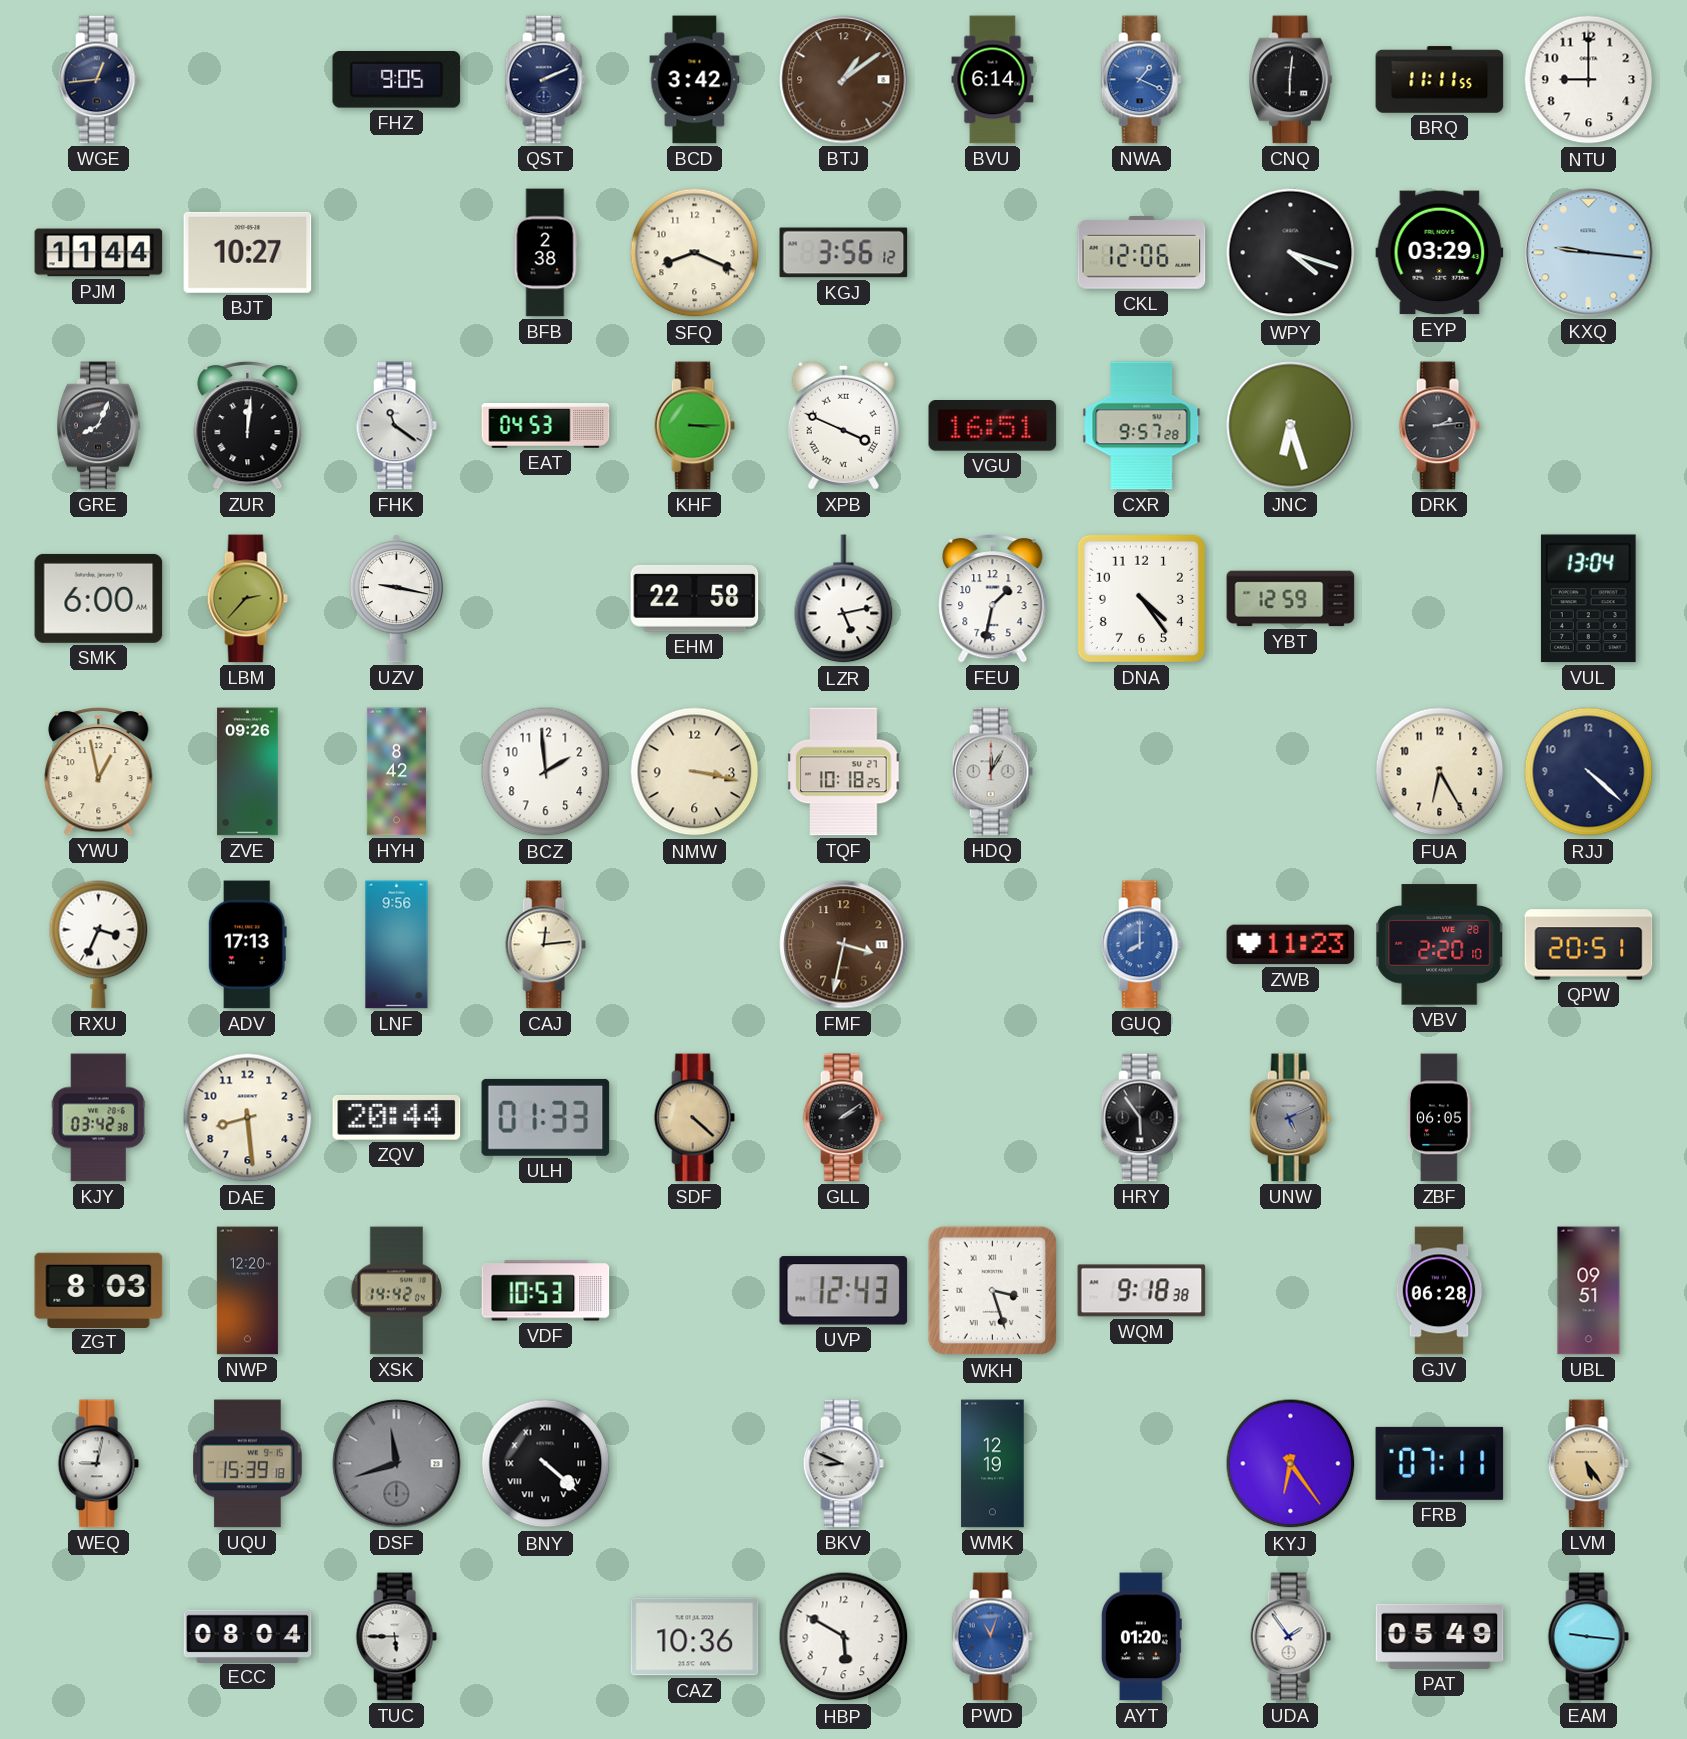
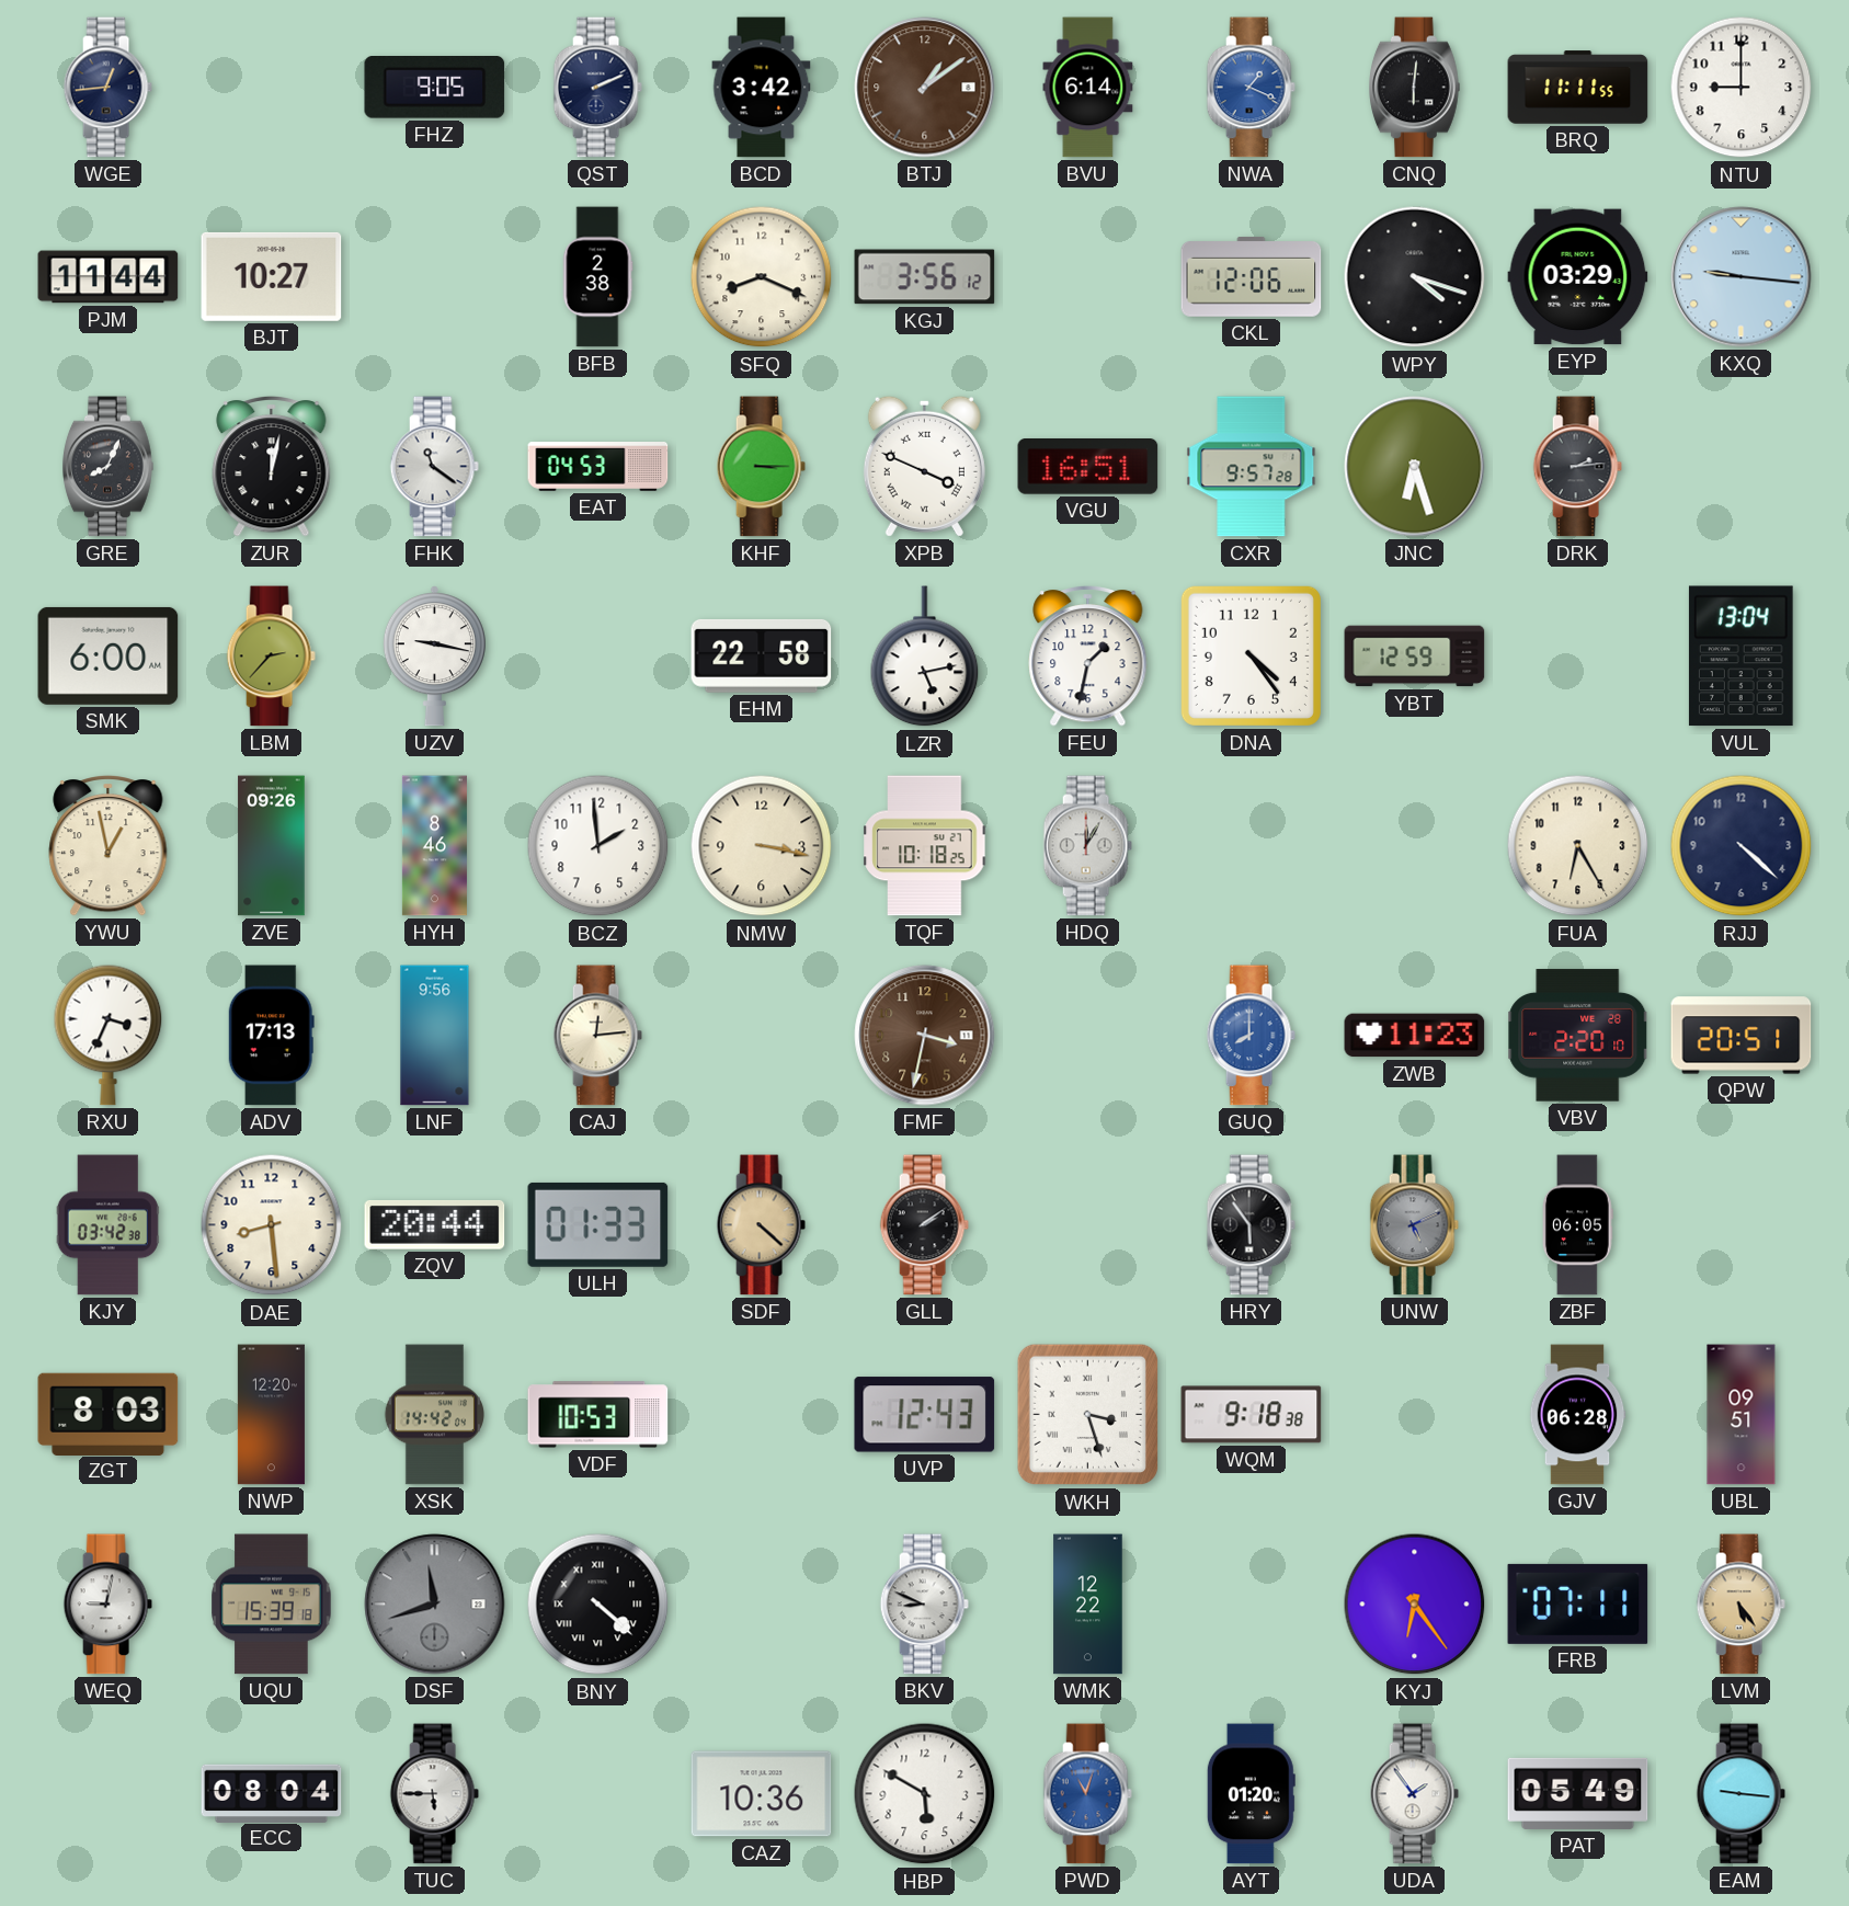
ZUR: 12:01 -> 12:02
HYH: 8:42 -> 8:46
WMK: 12:19 -> 12:22
